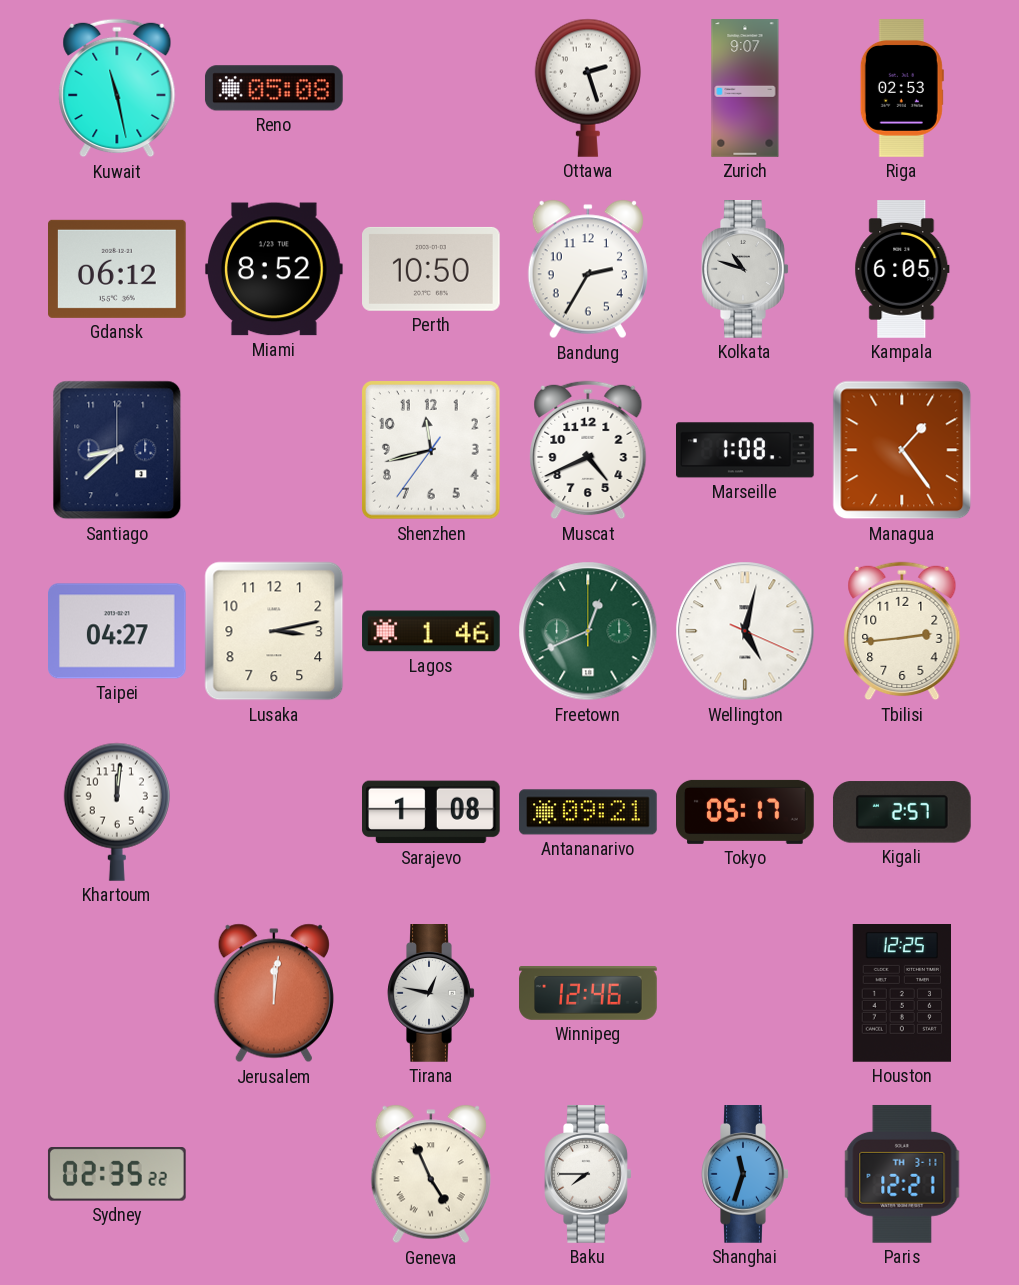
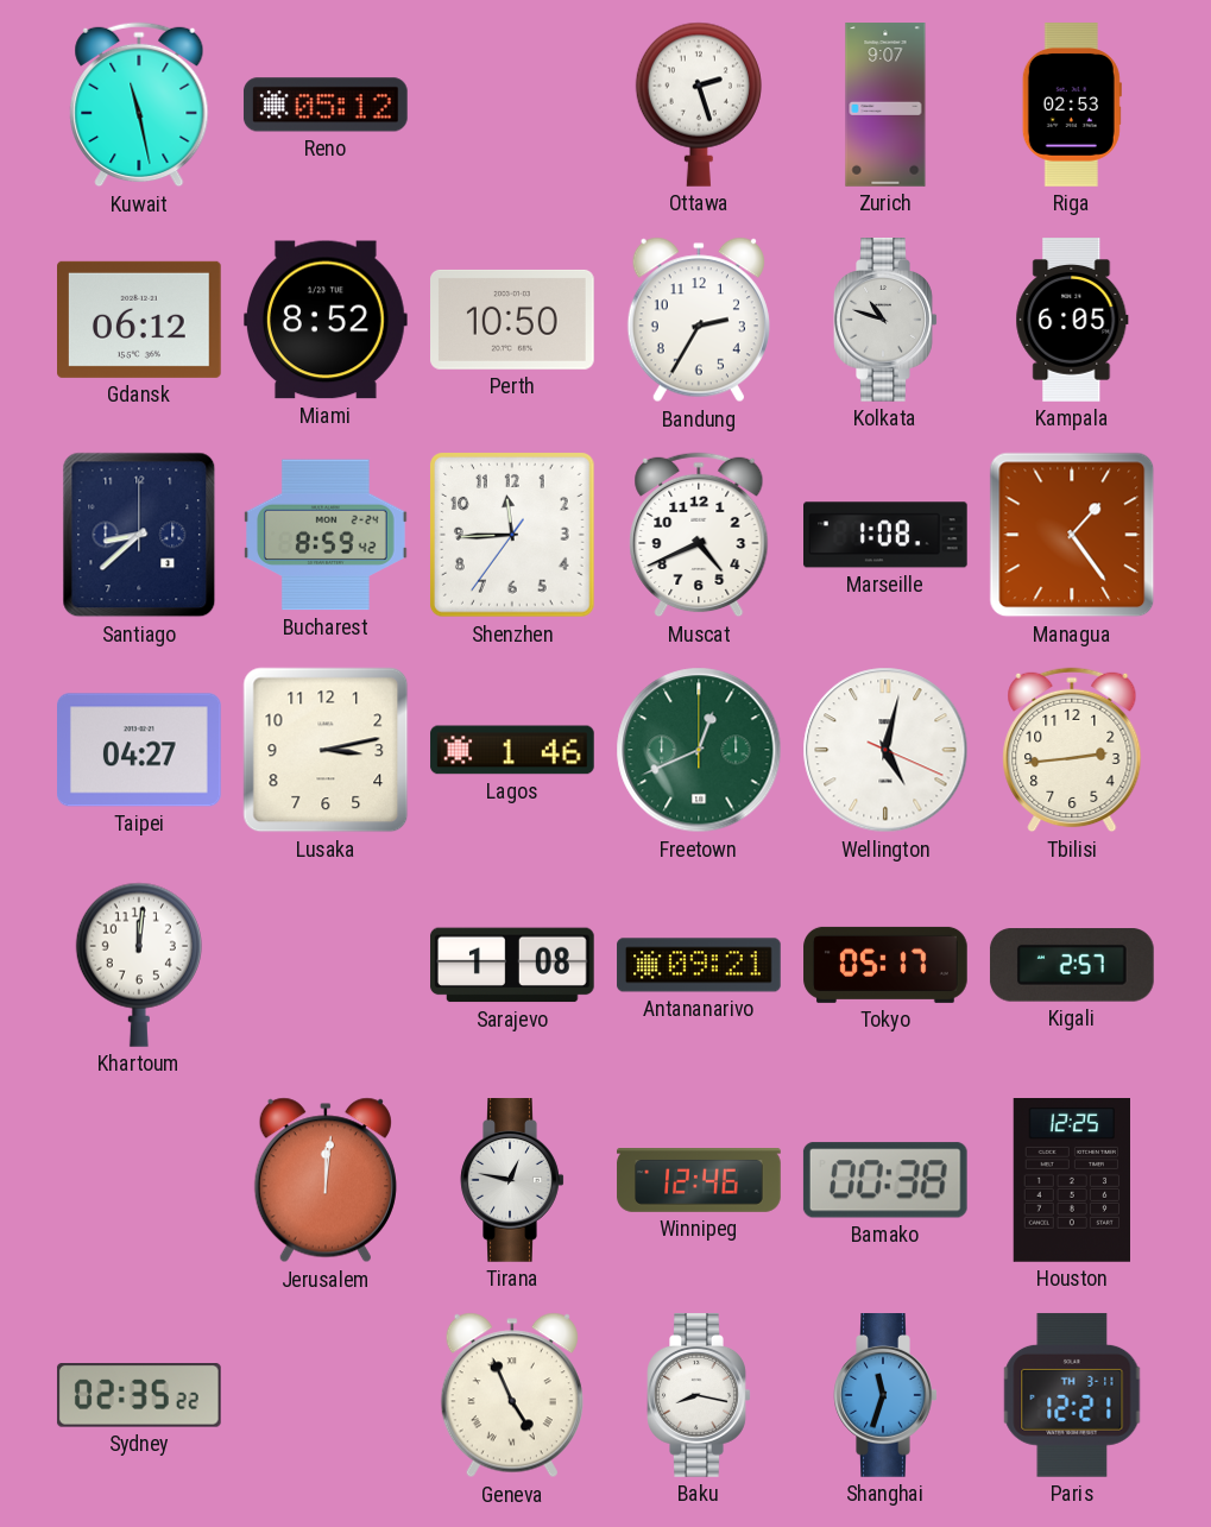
Reno: 05:08 -> 05:12
Bucharest: none -> 8:59
Shenzhen: 11:42 -> 11:44
Bamako: none -> 00:38
Baku: 7:45 -> 8:17
